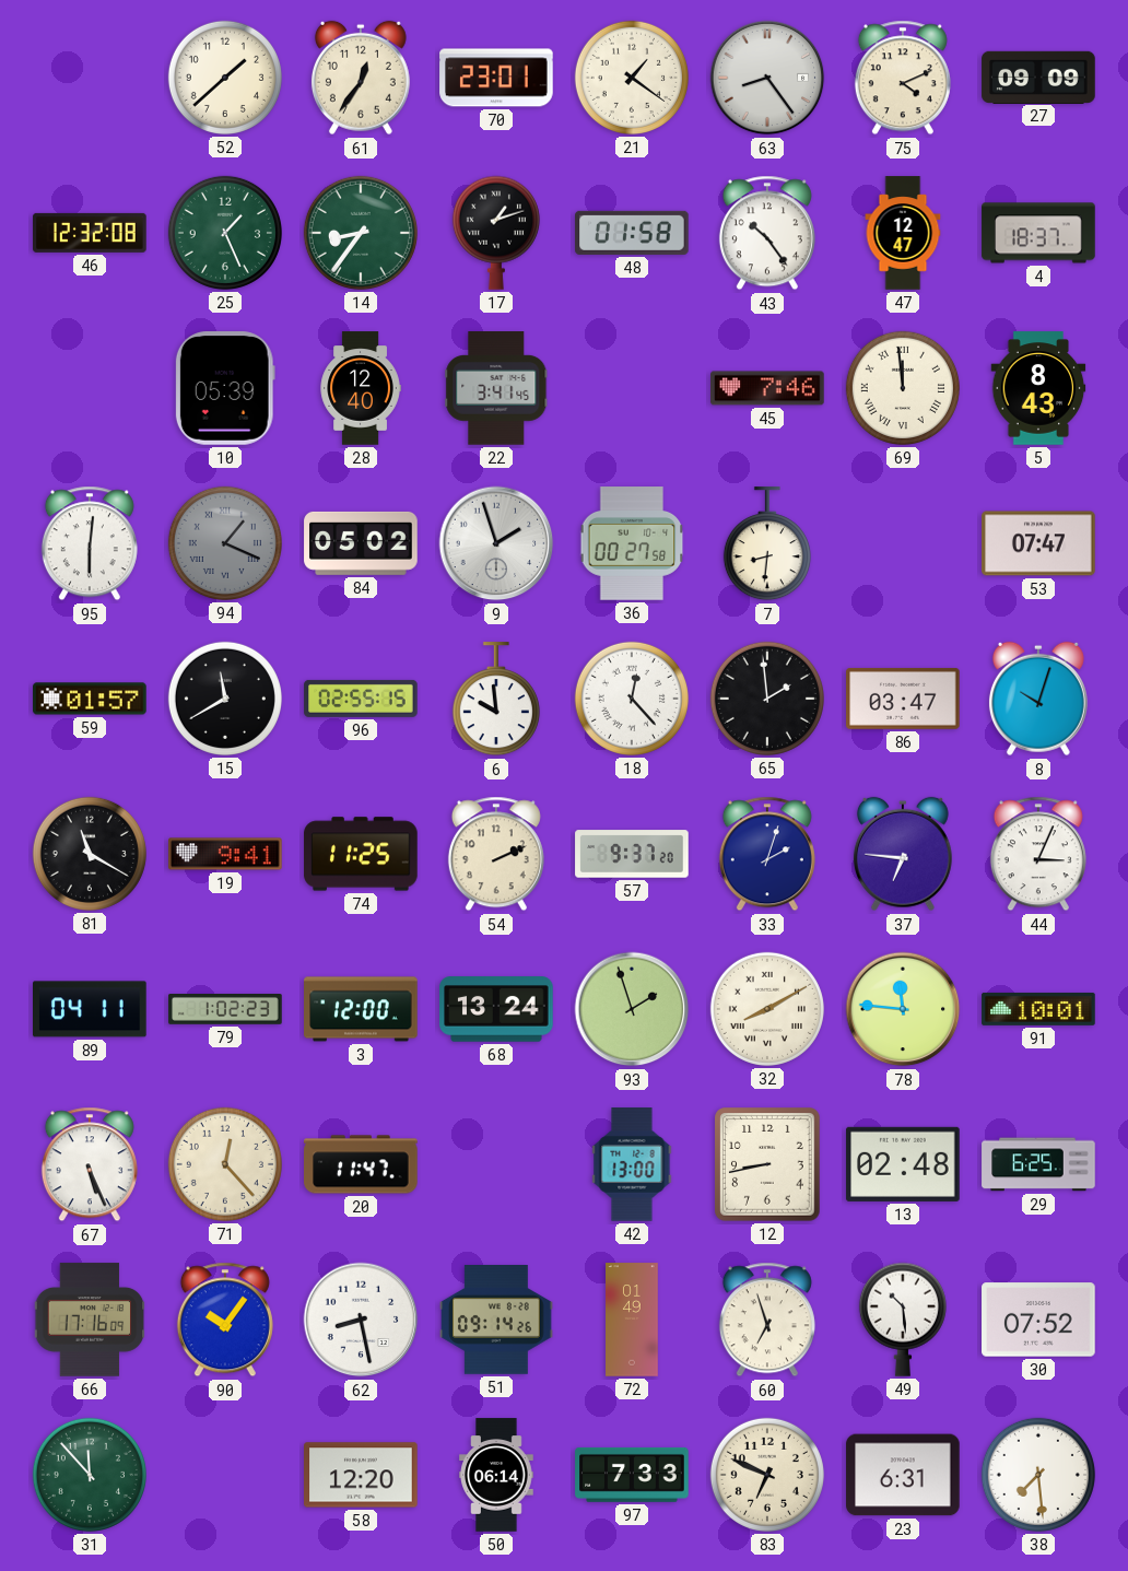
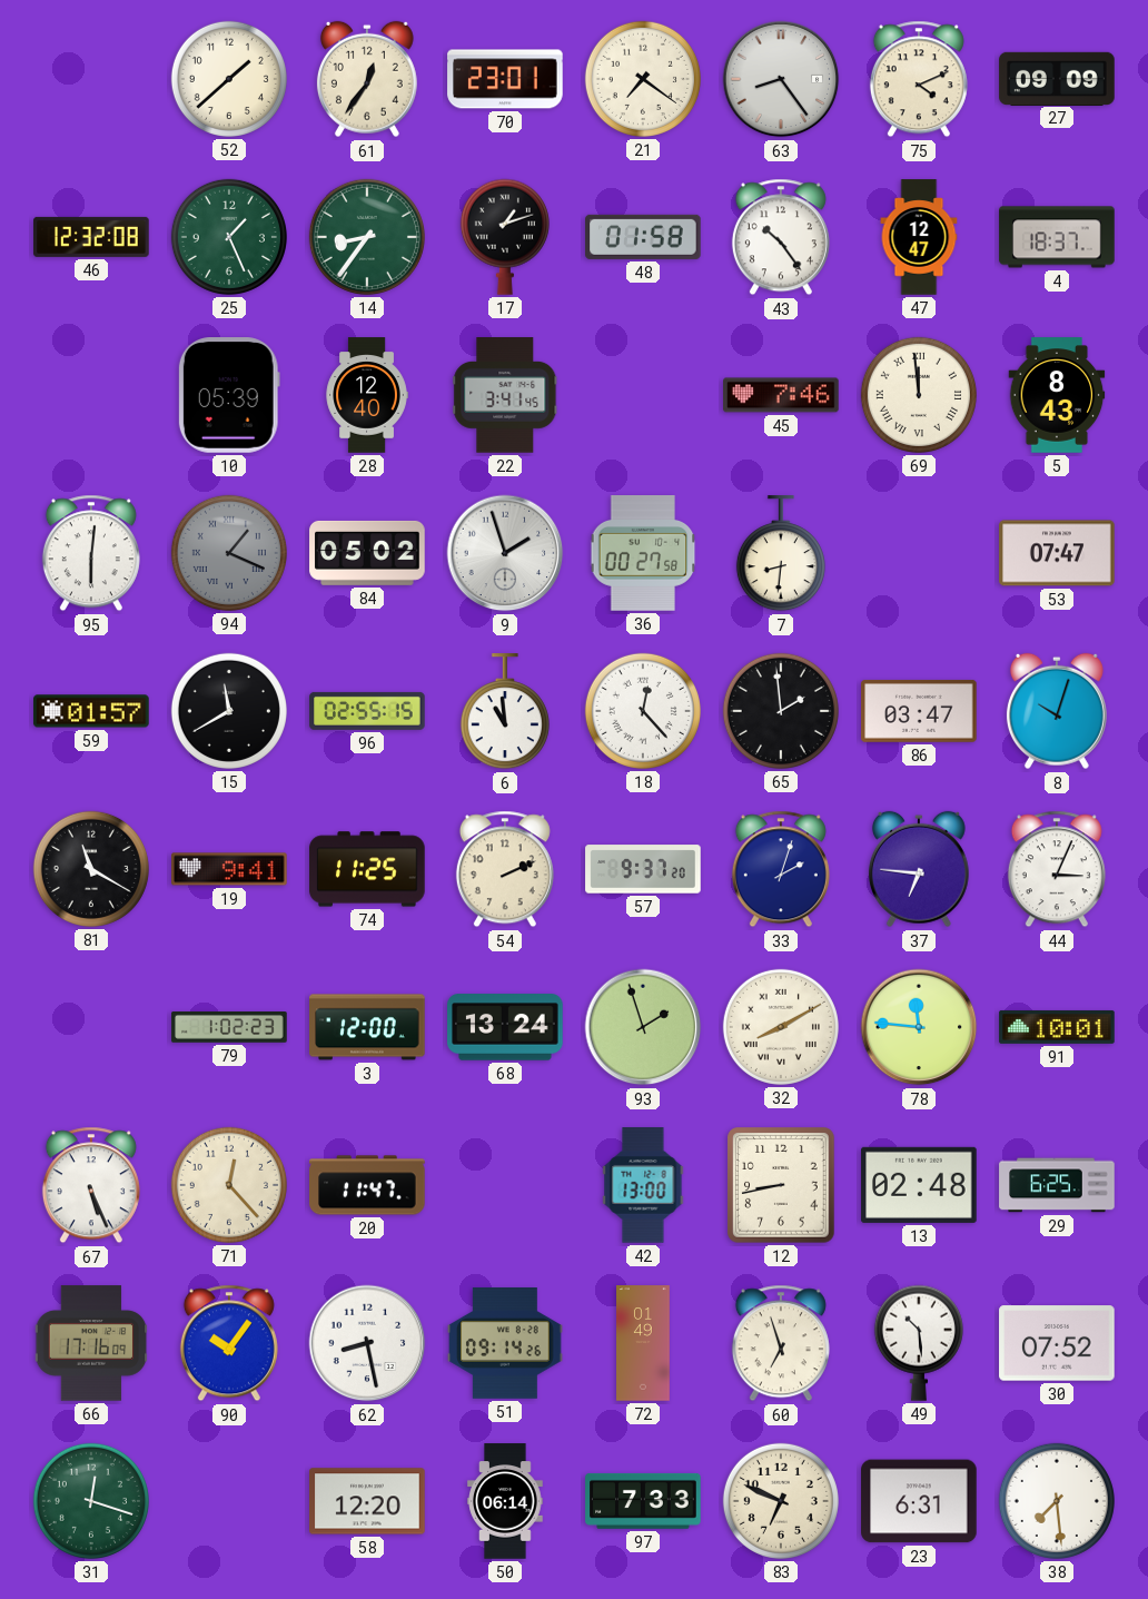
21: 1:21 -> 7:21
6: 9:59 -> 10:59
89: 04:11 -> none
31: 11:53 -> 12:18
